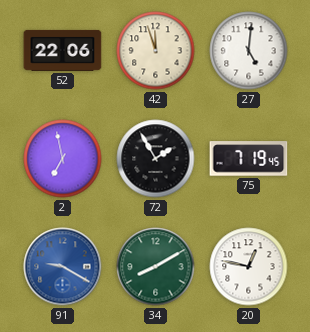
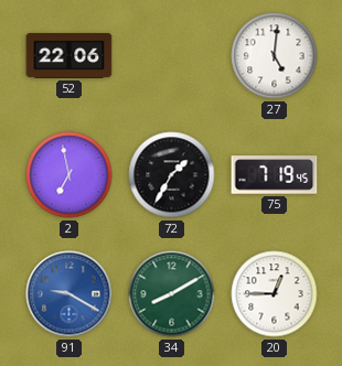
42: 11:57 -> none
72: 1:55 -> 1:35
20: 12:47 -> 12:45
